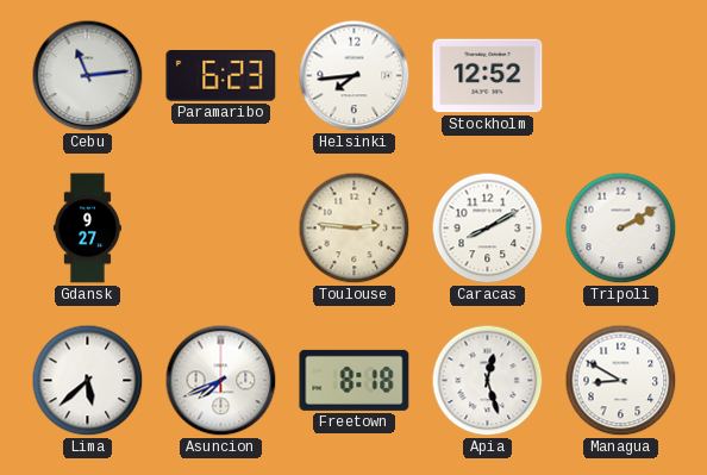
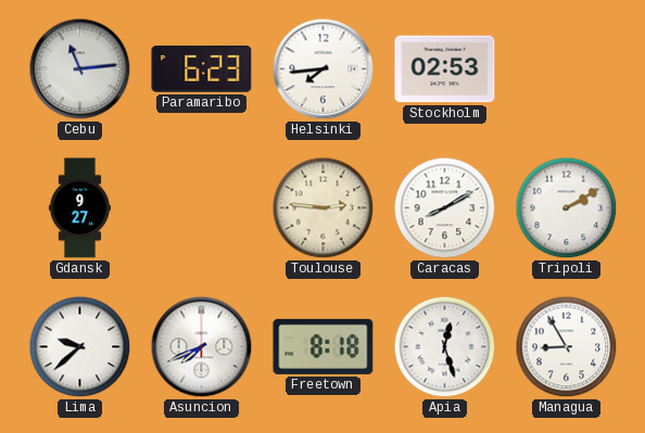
Stockholm: 12:52 -> 02:53
Lima: 5:38 -> 9:38
Managua: 8:50 -> 8:55
